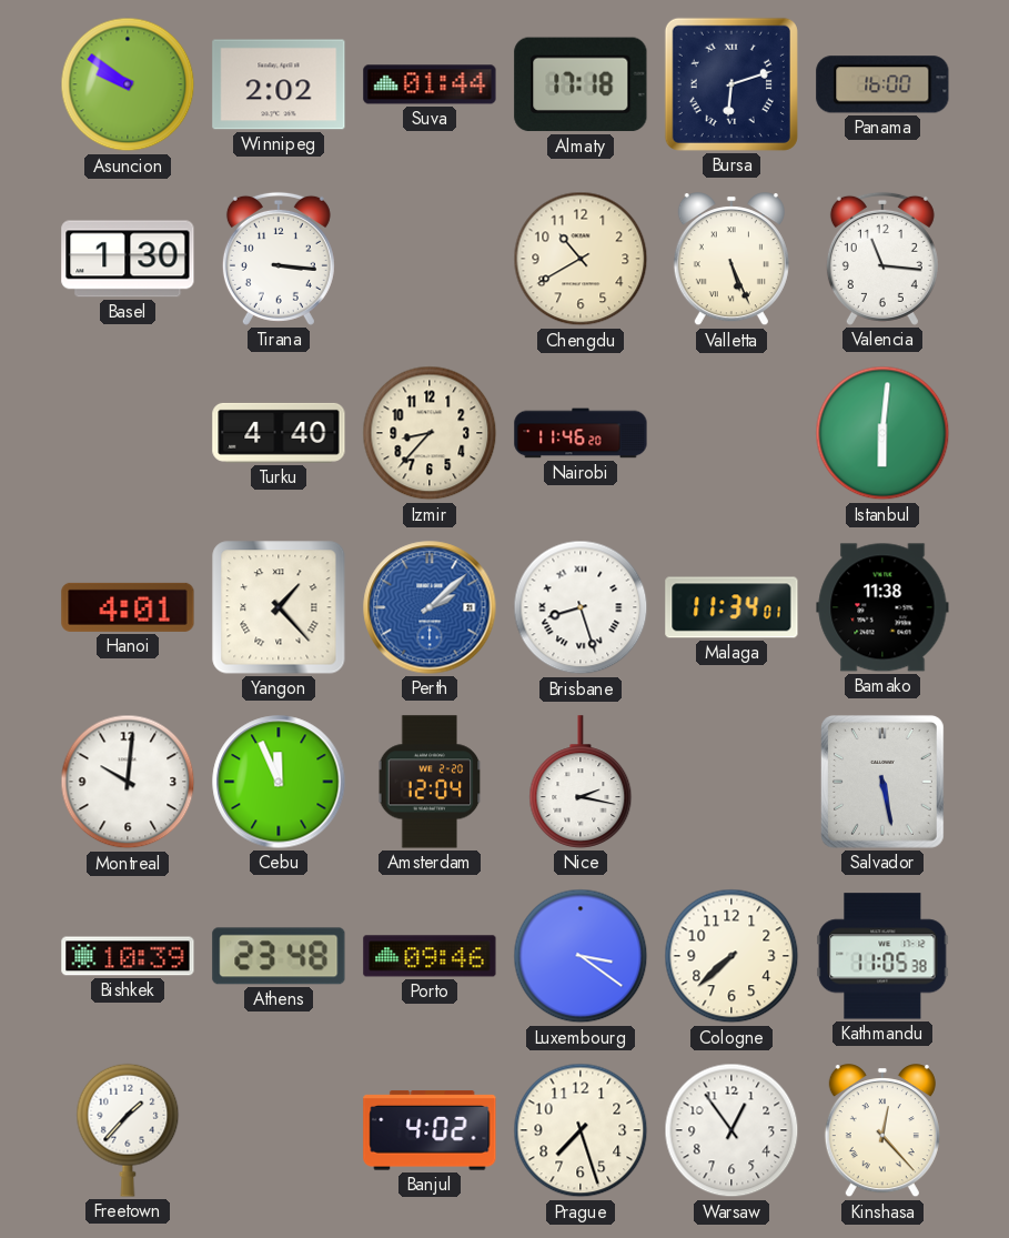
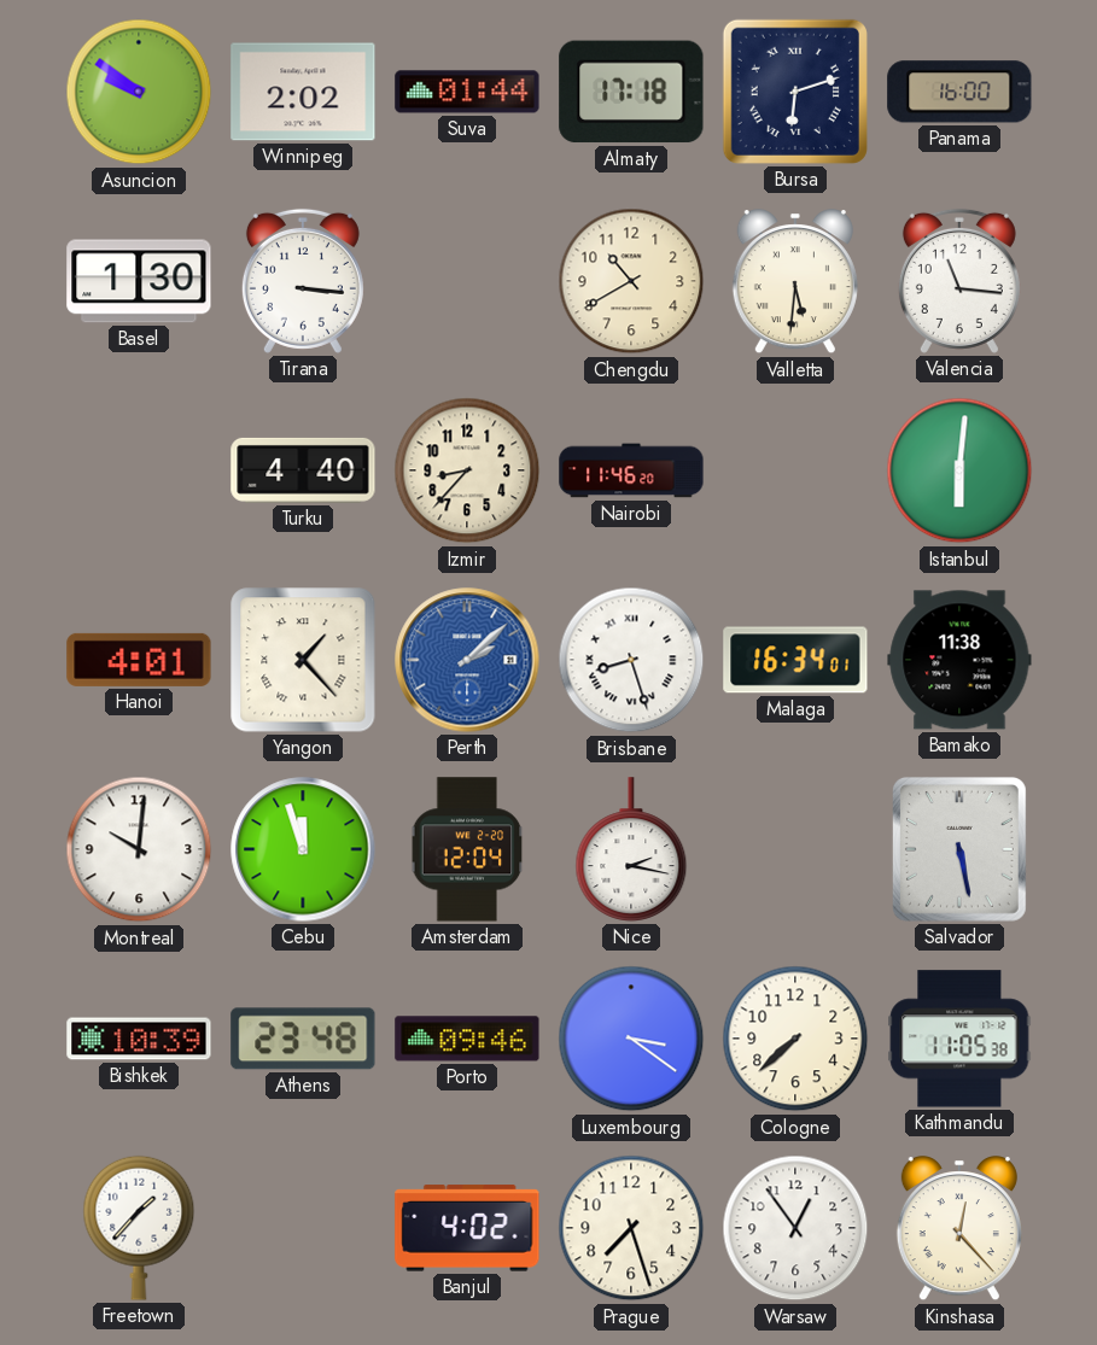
Valletta: 5:26 -> 5:31
Malaga: 11:34 -> 16:34
Cebu: 11:56 -> 11:57
